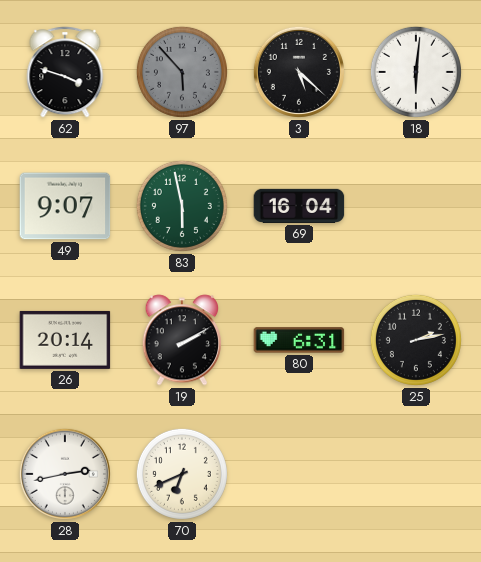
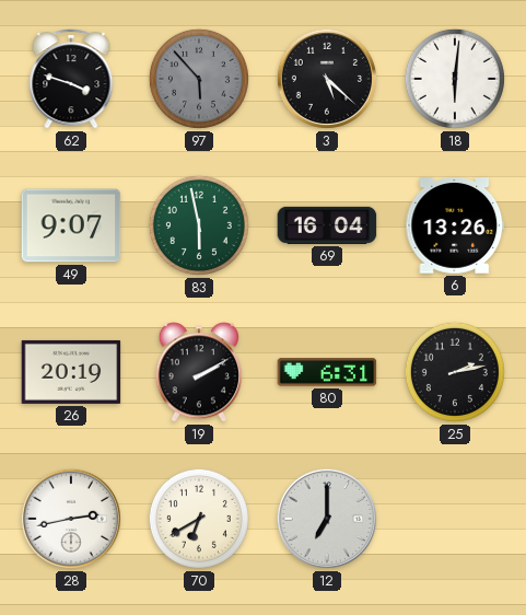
6: none -> 13:26
26: 20:14 -> 20:19
70: 6:41 -> 6:40
12: none -> 7:00
